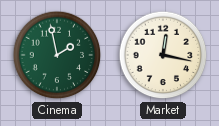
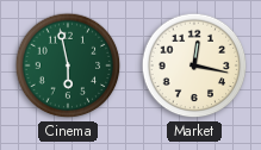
Cinema: 1:58 -> 5:58
